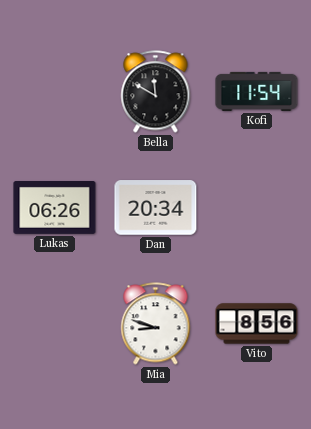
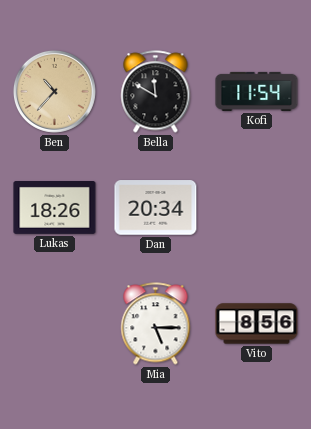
Ben: none -> 10:37
Lukas: 06:26 -> 18:26
Mia: 8:48 -> 5:15
